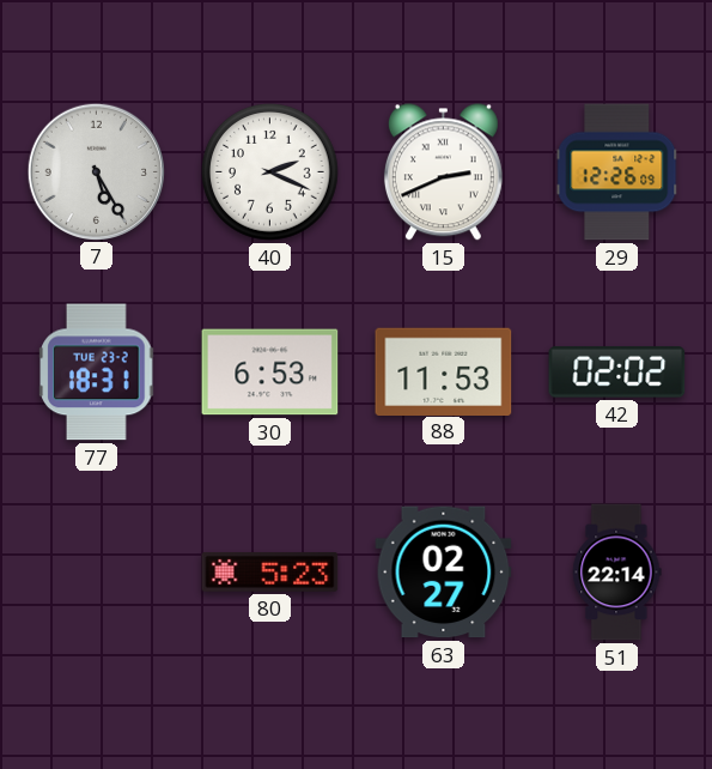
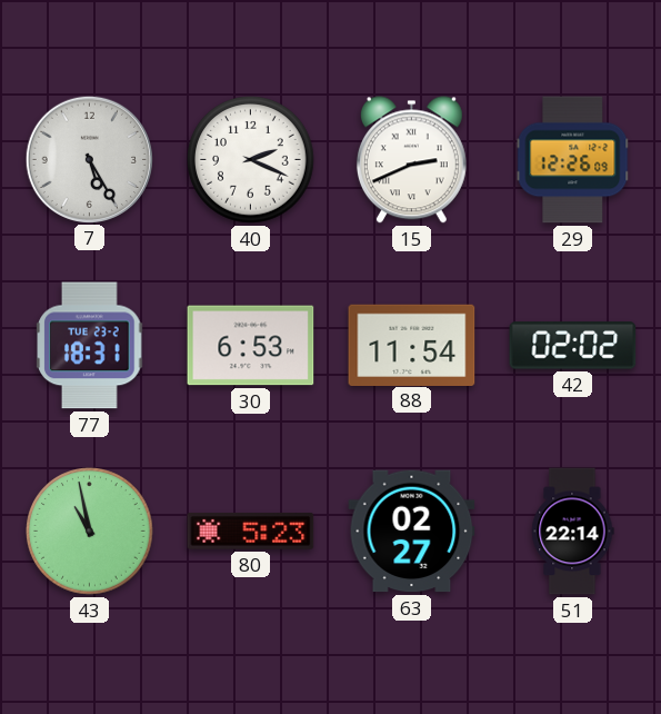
88: 11:53 -> 11:54
43: none -> 10:58
